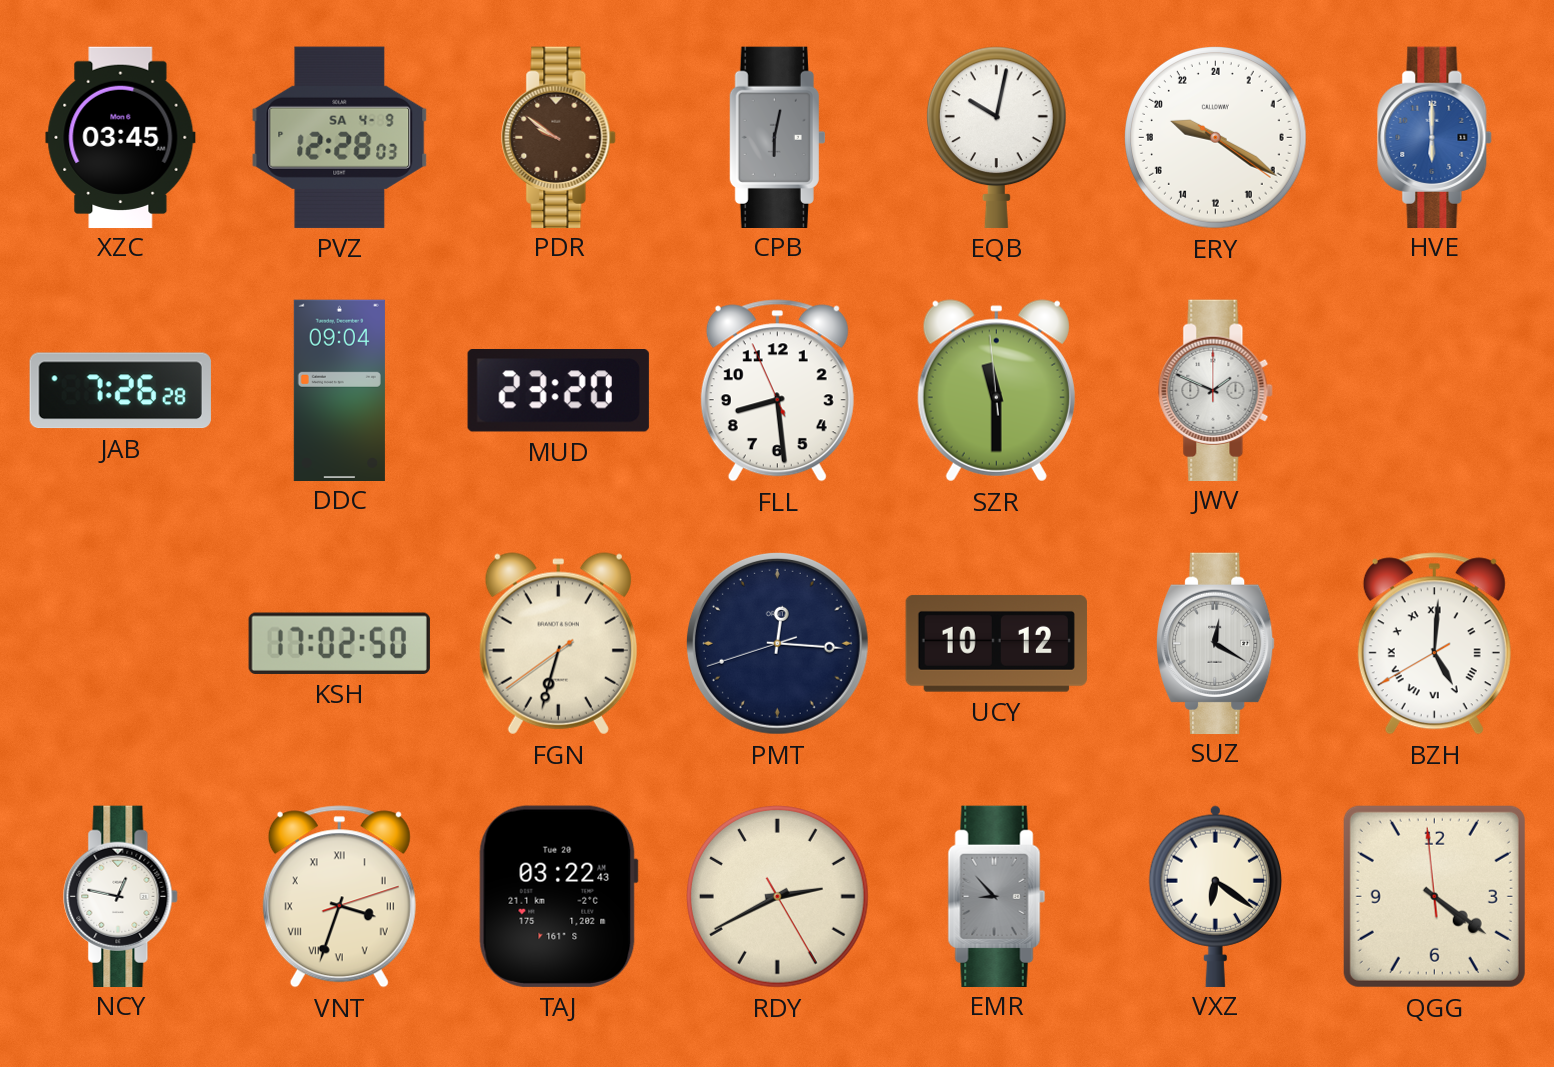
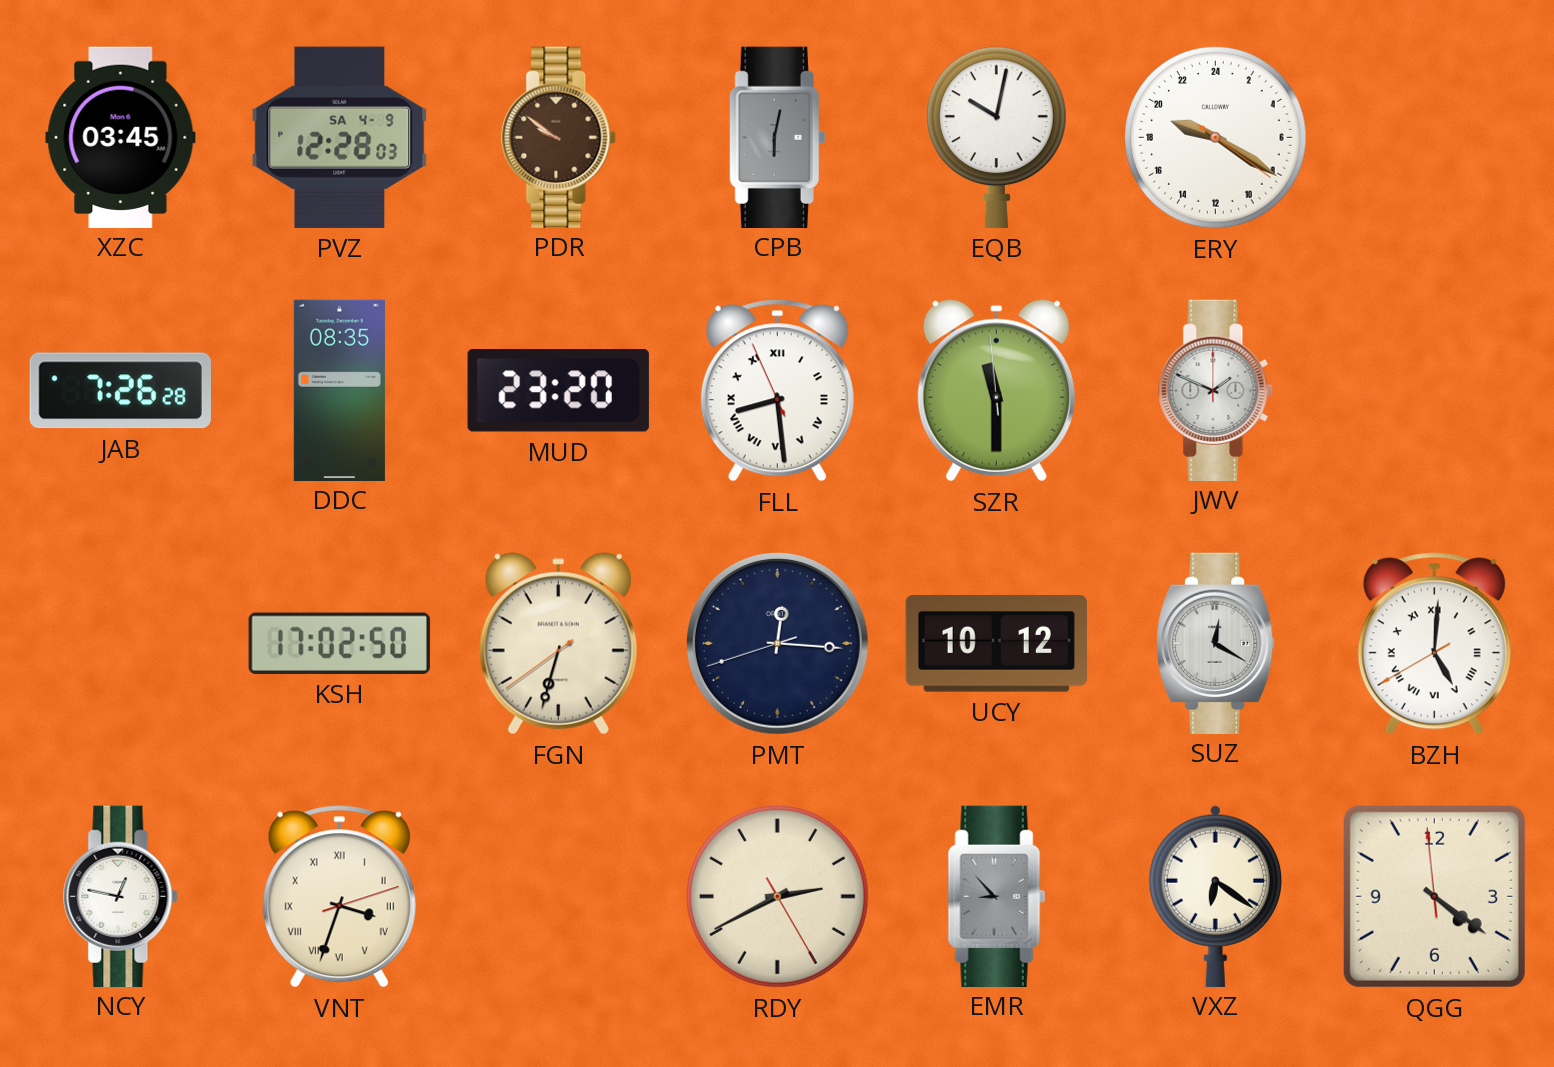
HVE: 6:00 -> none
DDC: 09:04 -> 08:35
FLL numerals: Arabic -> Roman
TAJ: 03:22 -> none
